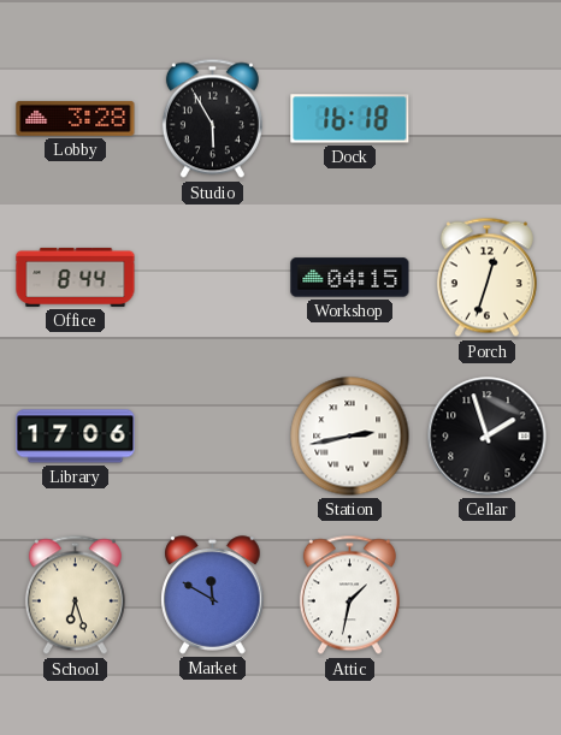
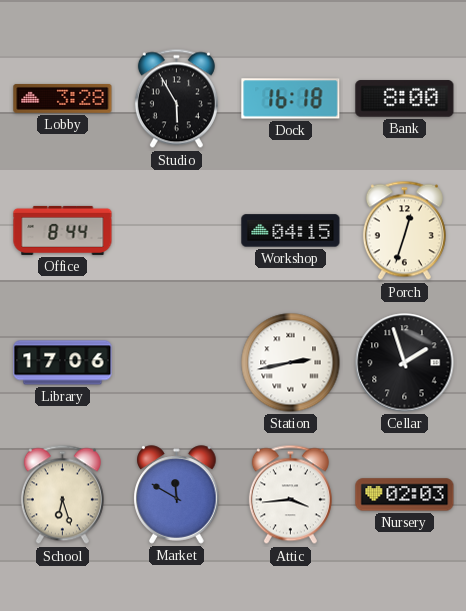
Bank: none -> 8:00
Attic: 1:32 -> 3:44
Nursery: none -> 02:03
